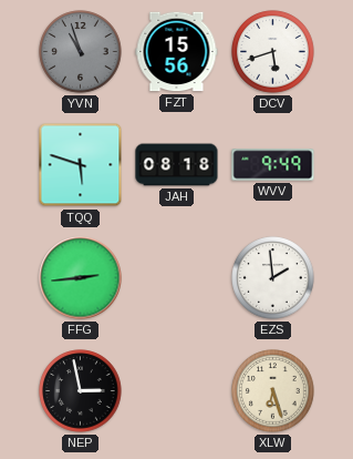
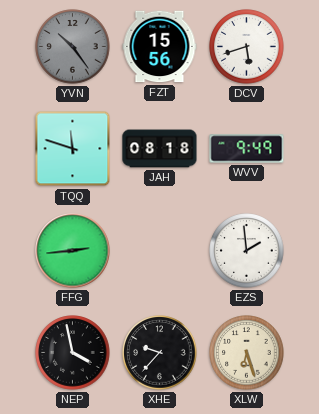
YVN: 10:57 -> 10:24
TQQ: 5:48 -> 11:48
NEP: 2:58 -> 3:58
XHE: none -> 9:37
